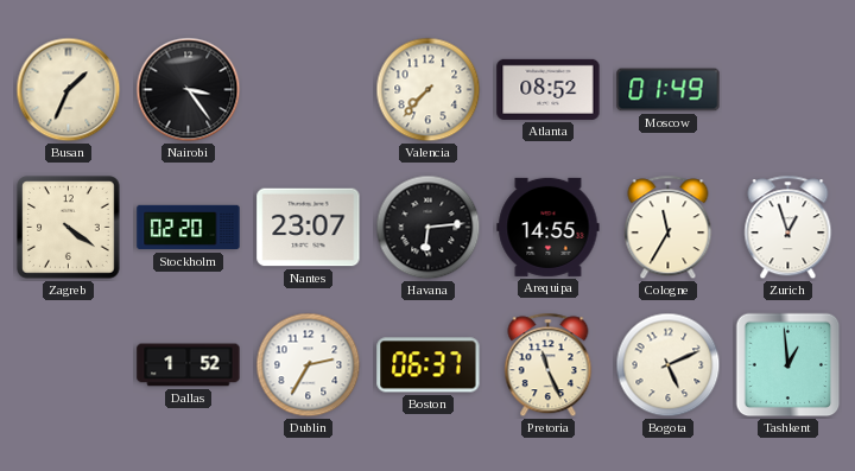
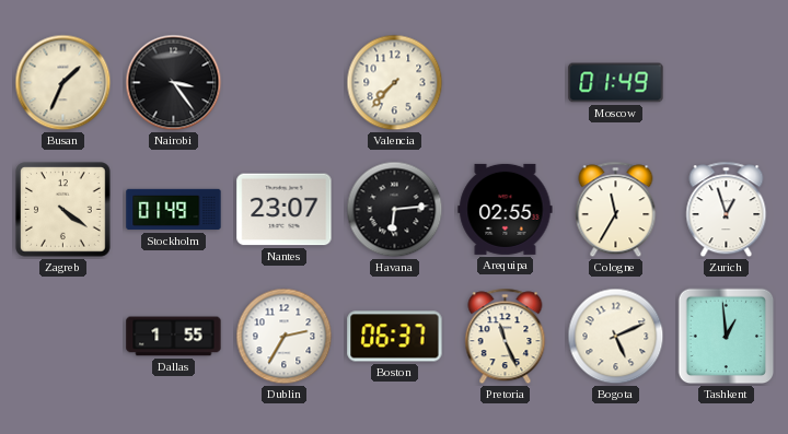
Atlanta: 08:52 -> none
Stockholm: 02:20 -> 01:49
Arequipa: 14:55 -> 02:55
Dallas: 1:52 -> 1:55
